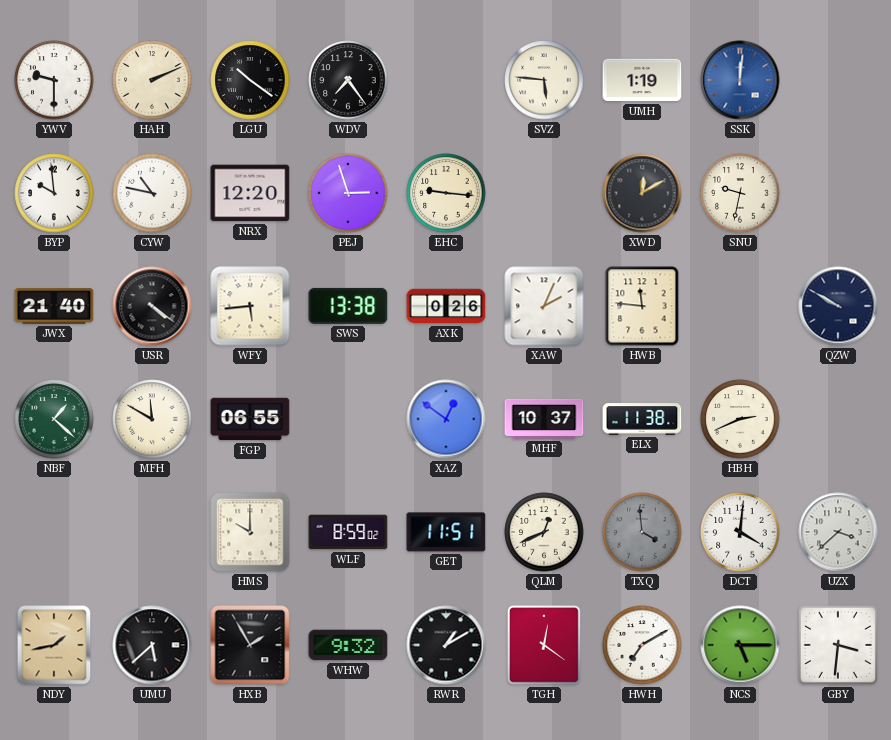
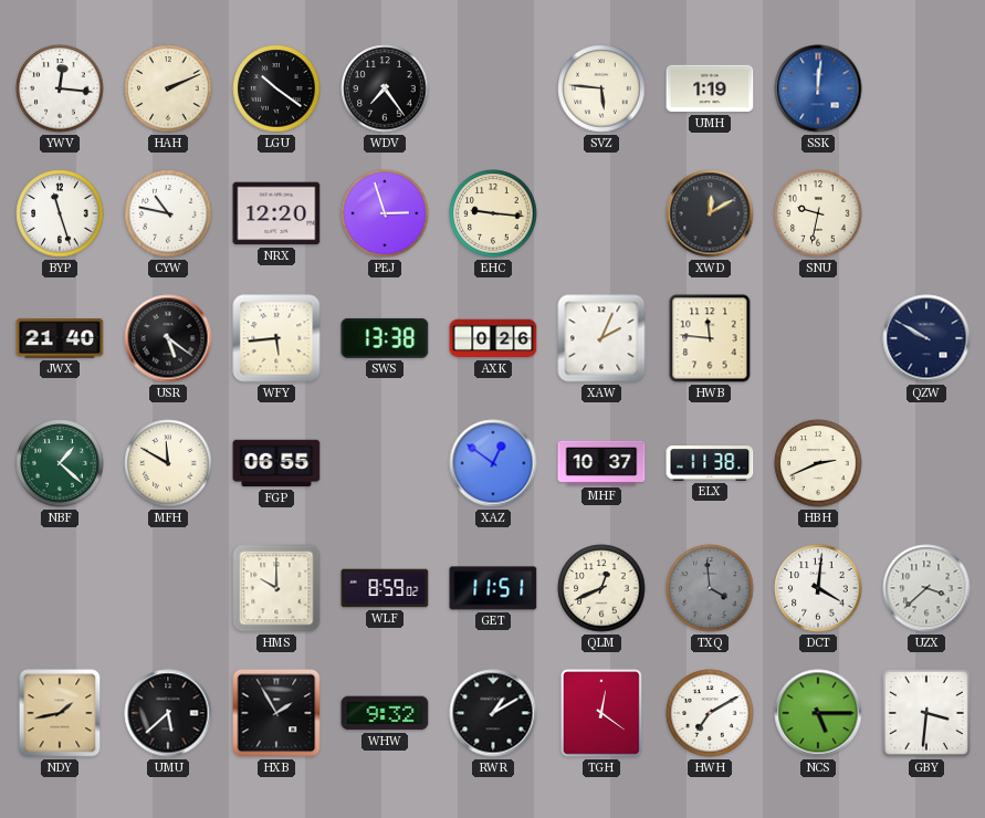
YWV: 9:30 -> 12:16
BYP: 9:59 -> 11:27
USR: 4:21 -> 5:21
